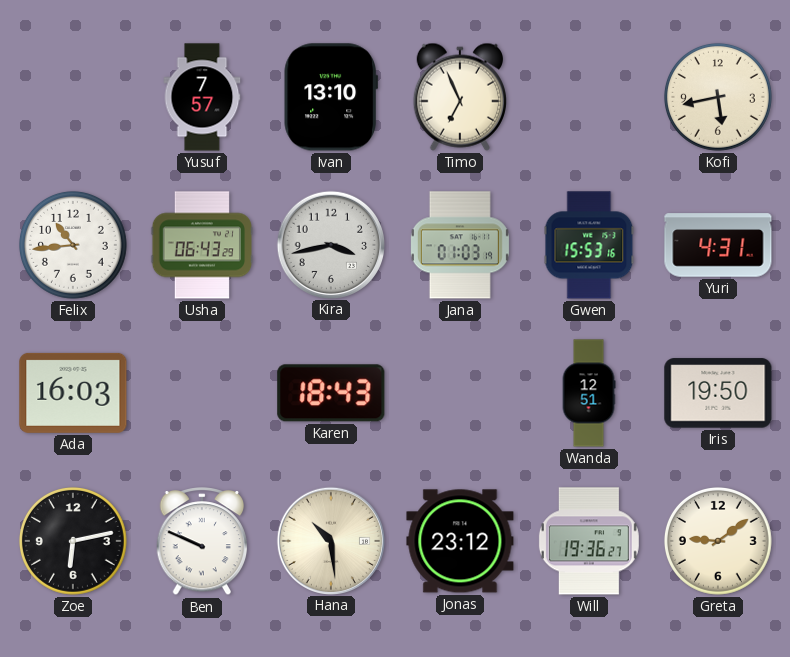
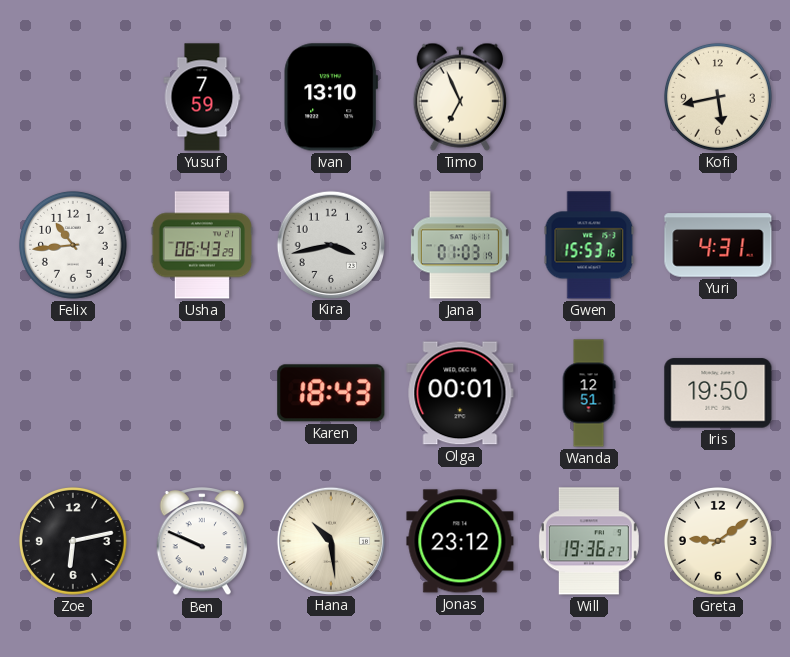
Yusuf: 7:57 -> 7:59
Ada: 16:03 -> none
Olga: none -> 00:01
